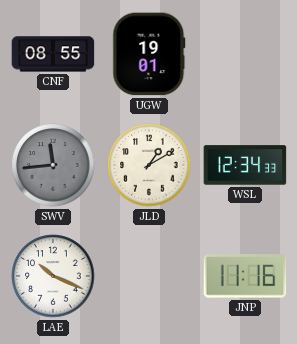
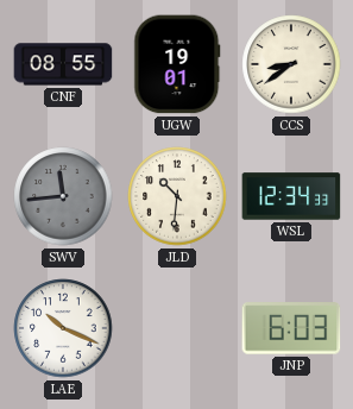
CCS: none -> 8:39
JLD: 1:10 -> 10:31
JNP: 11:16 -> 6:03
